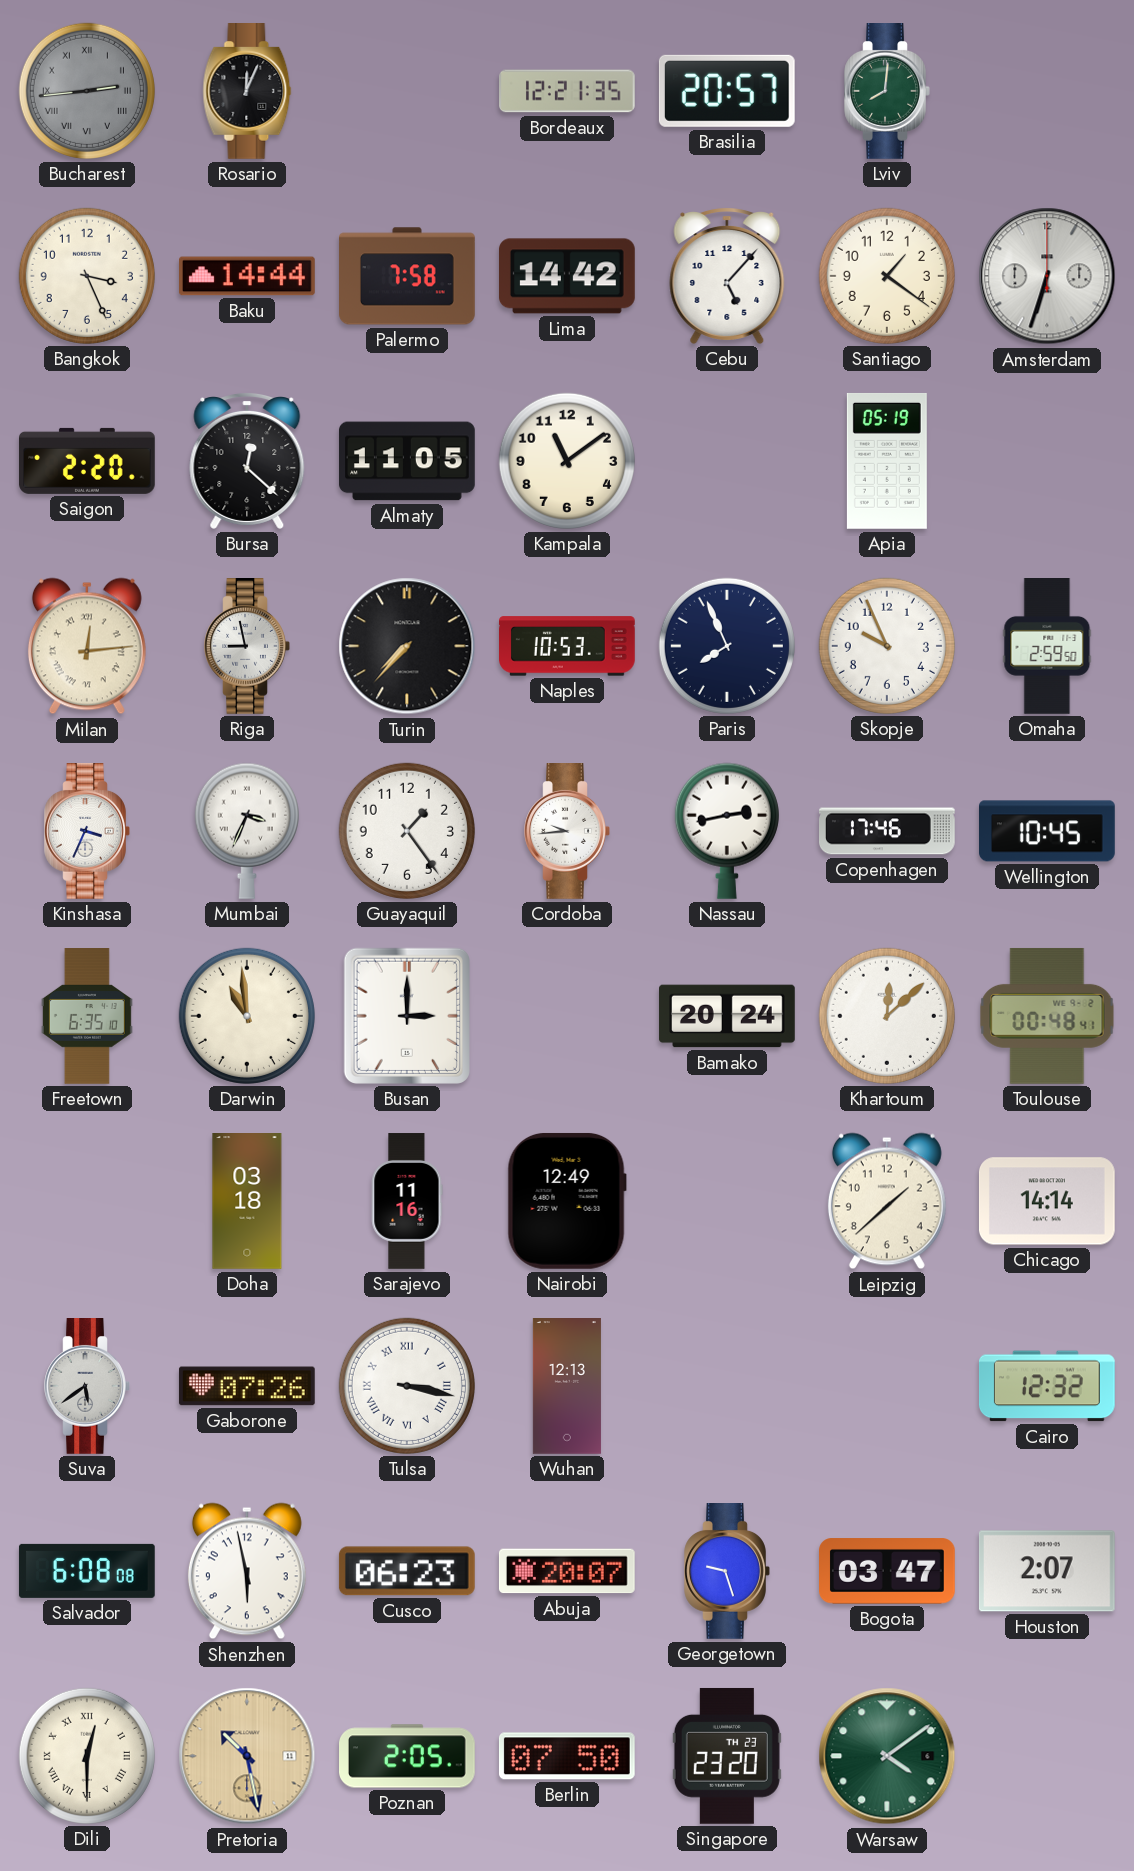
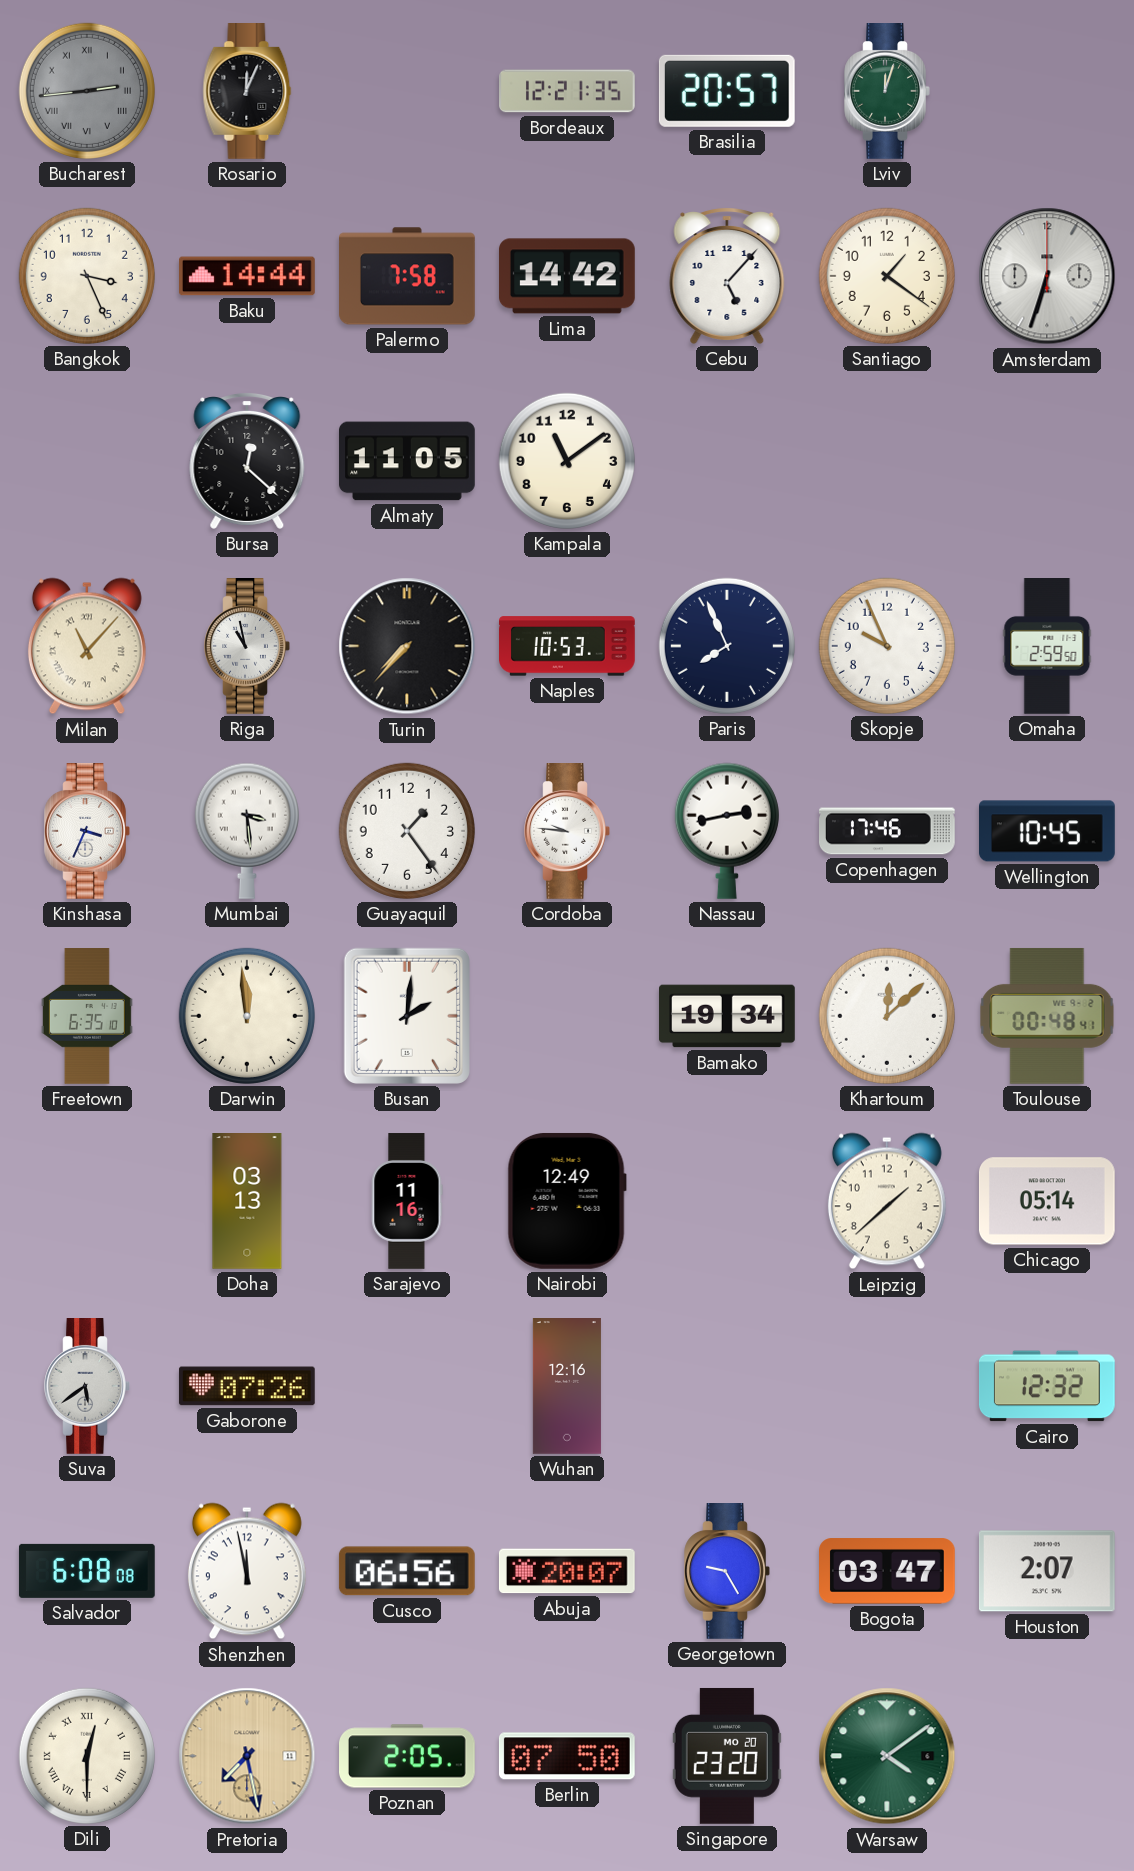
Lviv: 8:01 -> 12:03
Saigon: 2:20 -> none
Apia: 05:19 -> none
Milan: 12:14 -> 11:07
Riga: 8:58 -> 10:58
Mumbai: 3:34 -> 3:29
Cordoba: 9:44 -> 9:46
Darwin: 10:59 -> 11:59
Busan: 3:00 -> 2:01
Bamako: 20:24 -> 19:34
Doha: 03:18 -> 03:13
Chicago: 14:14 -> 05:14
Tulsa: 3:17 -> none
Wuhan: 12:13 -> 12:16
Shenzhen: 5:58 -> 11:58
Cusco: 06:23 -> 06:56
Georgetown: 9:27 -> 9:25
Pretoria: 10:28 -> 7:28
Singapore date: TH 23 -> MO 20
